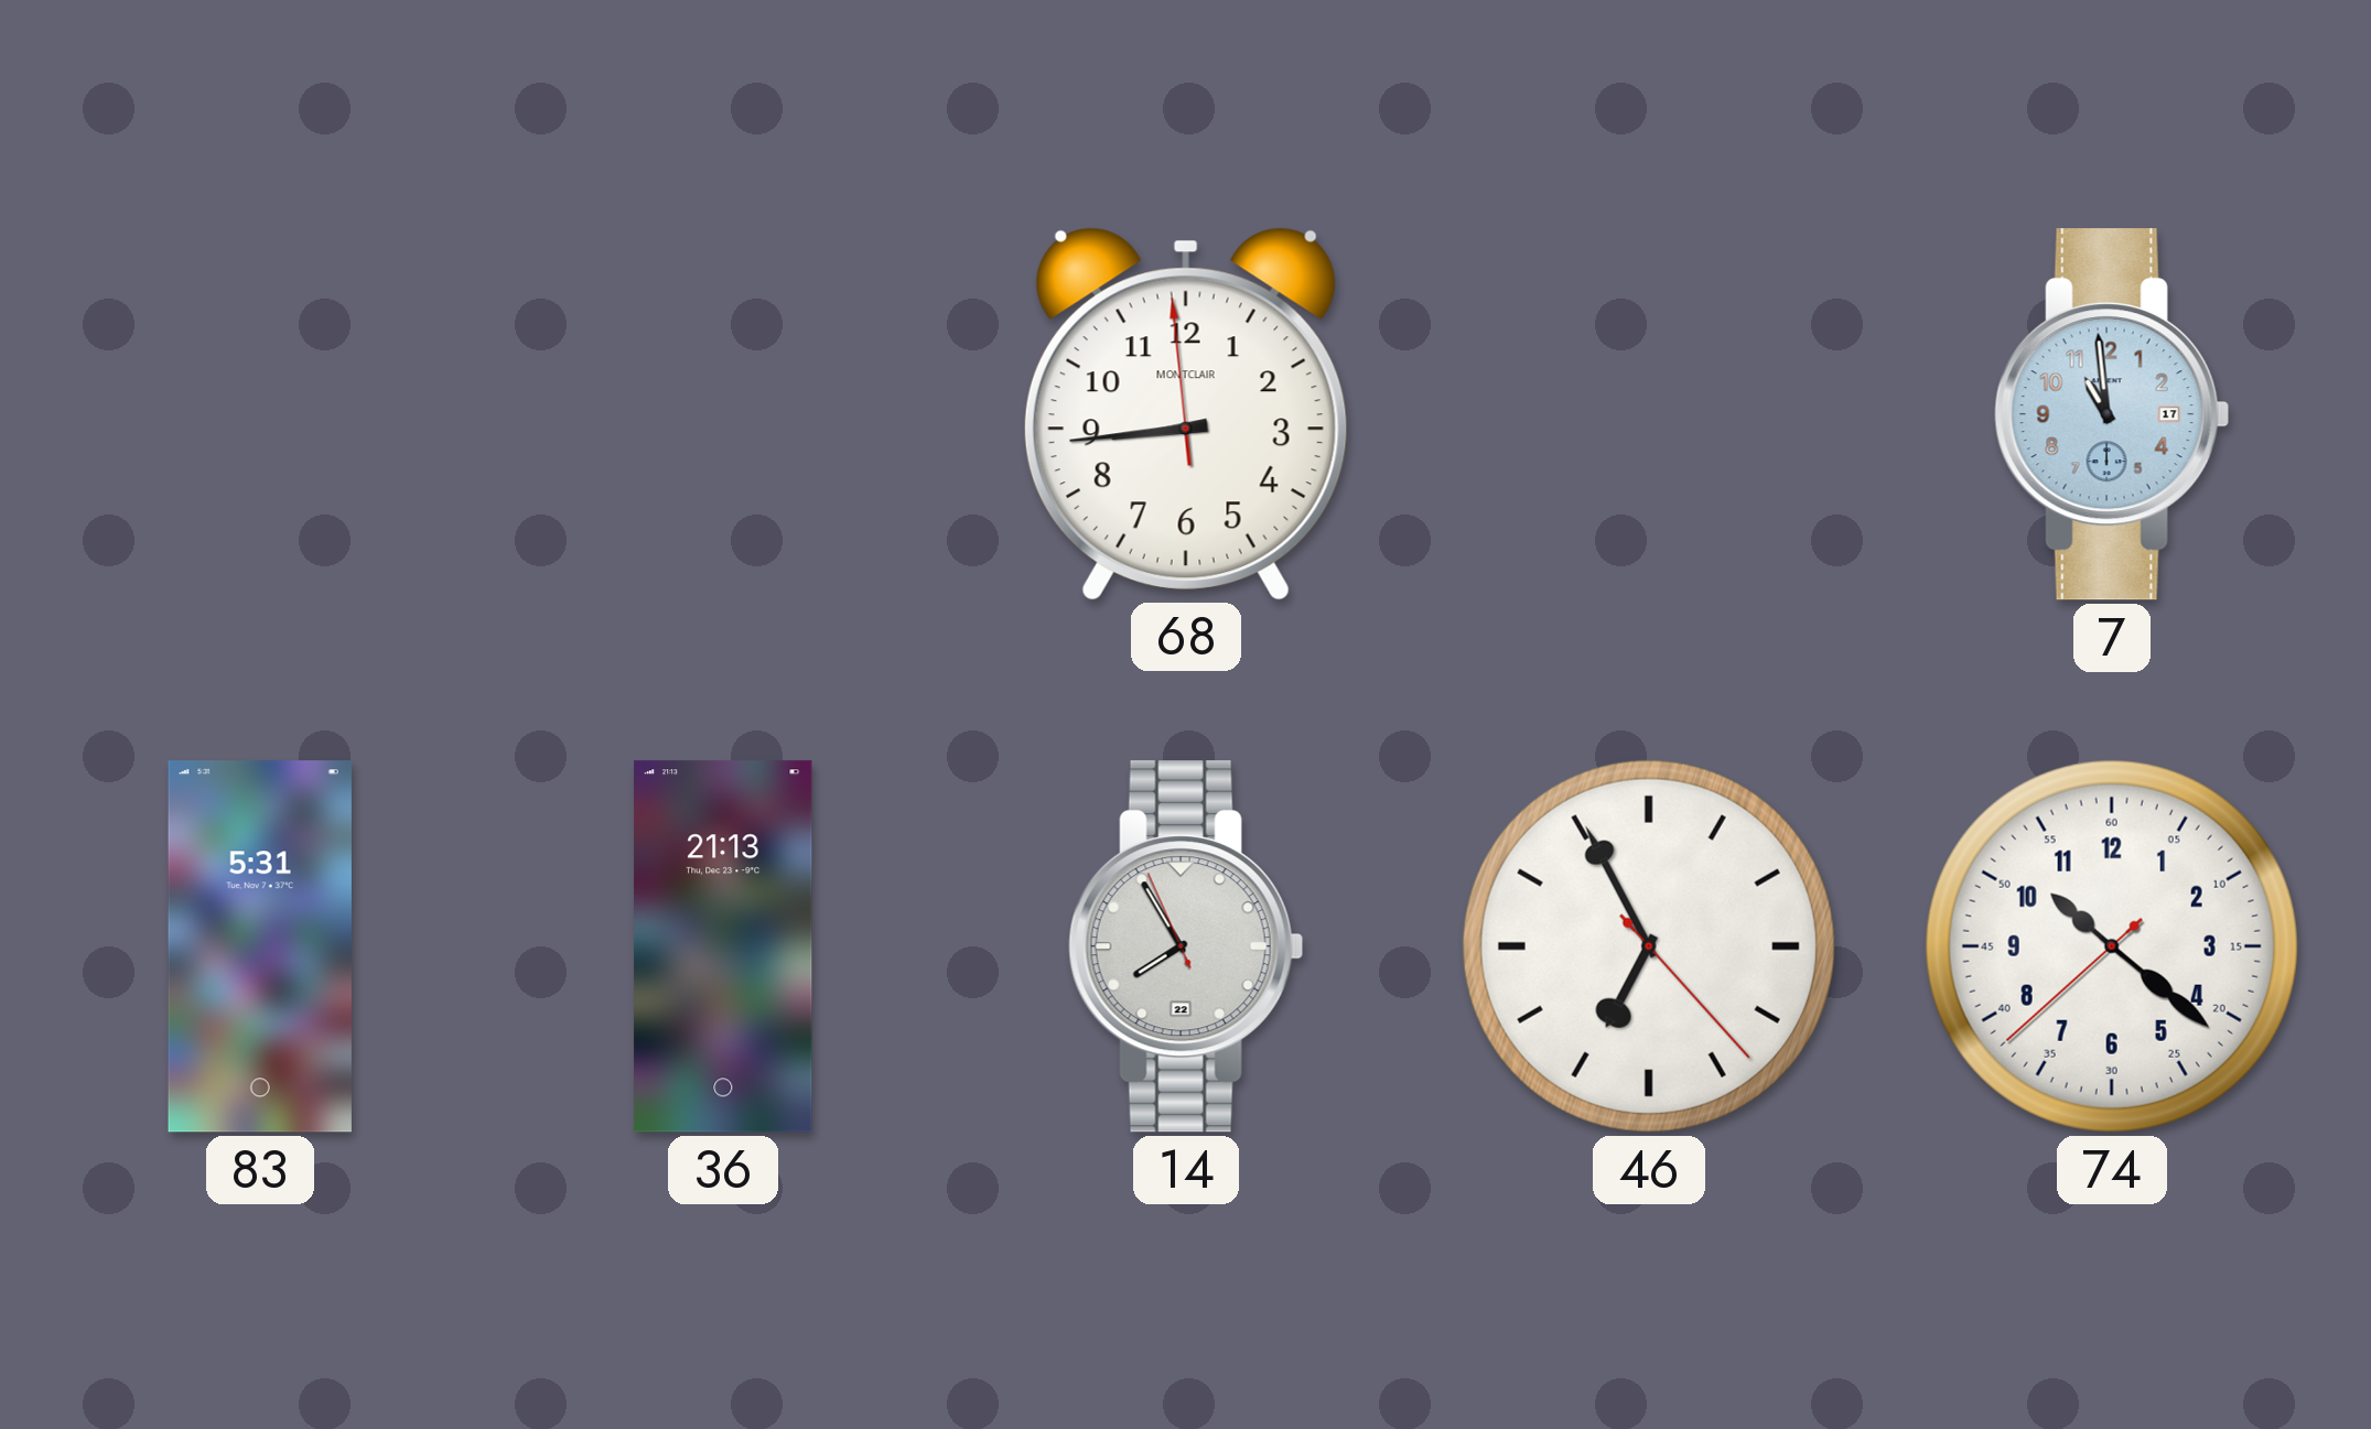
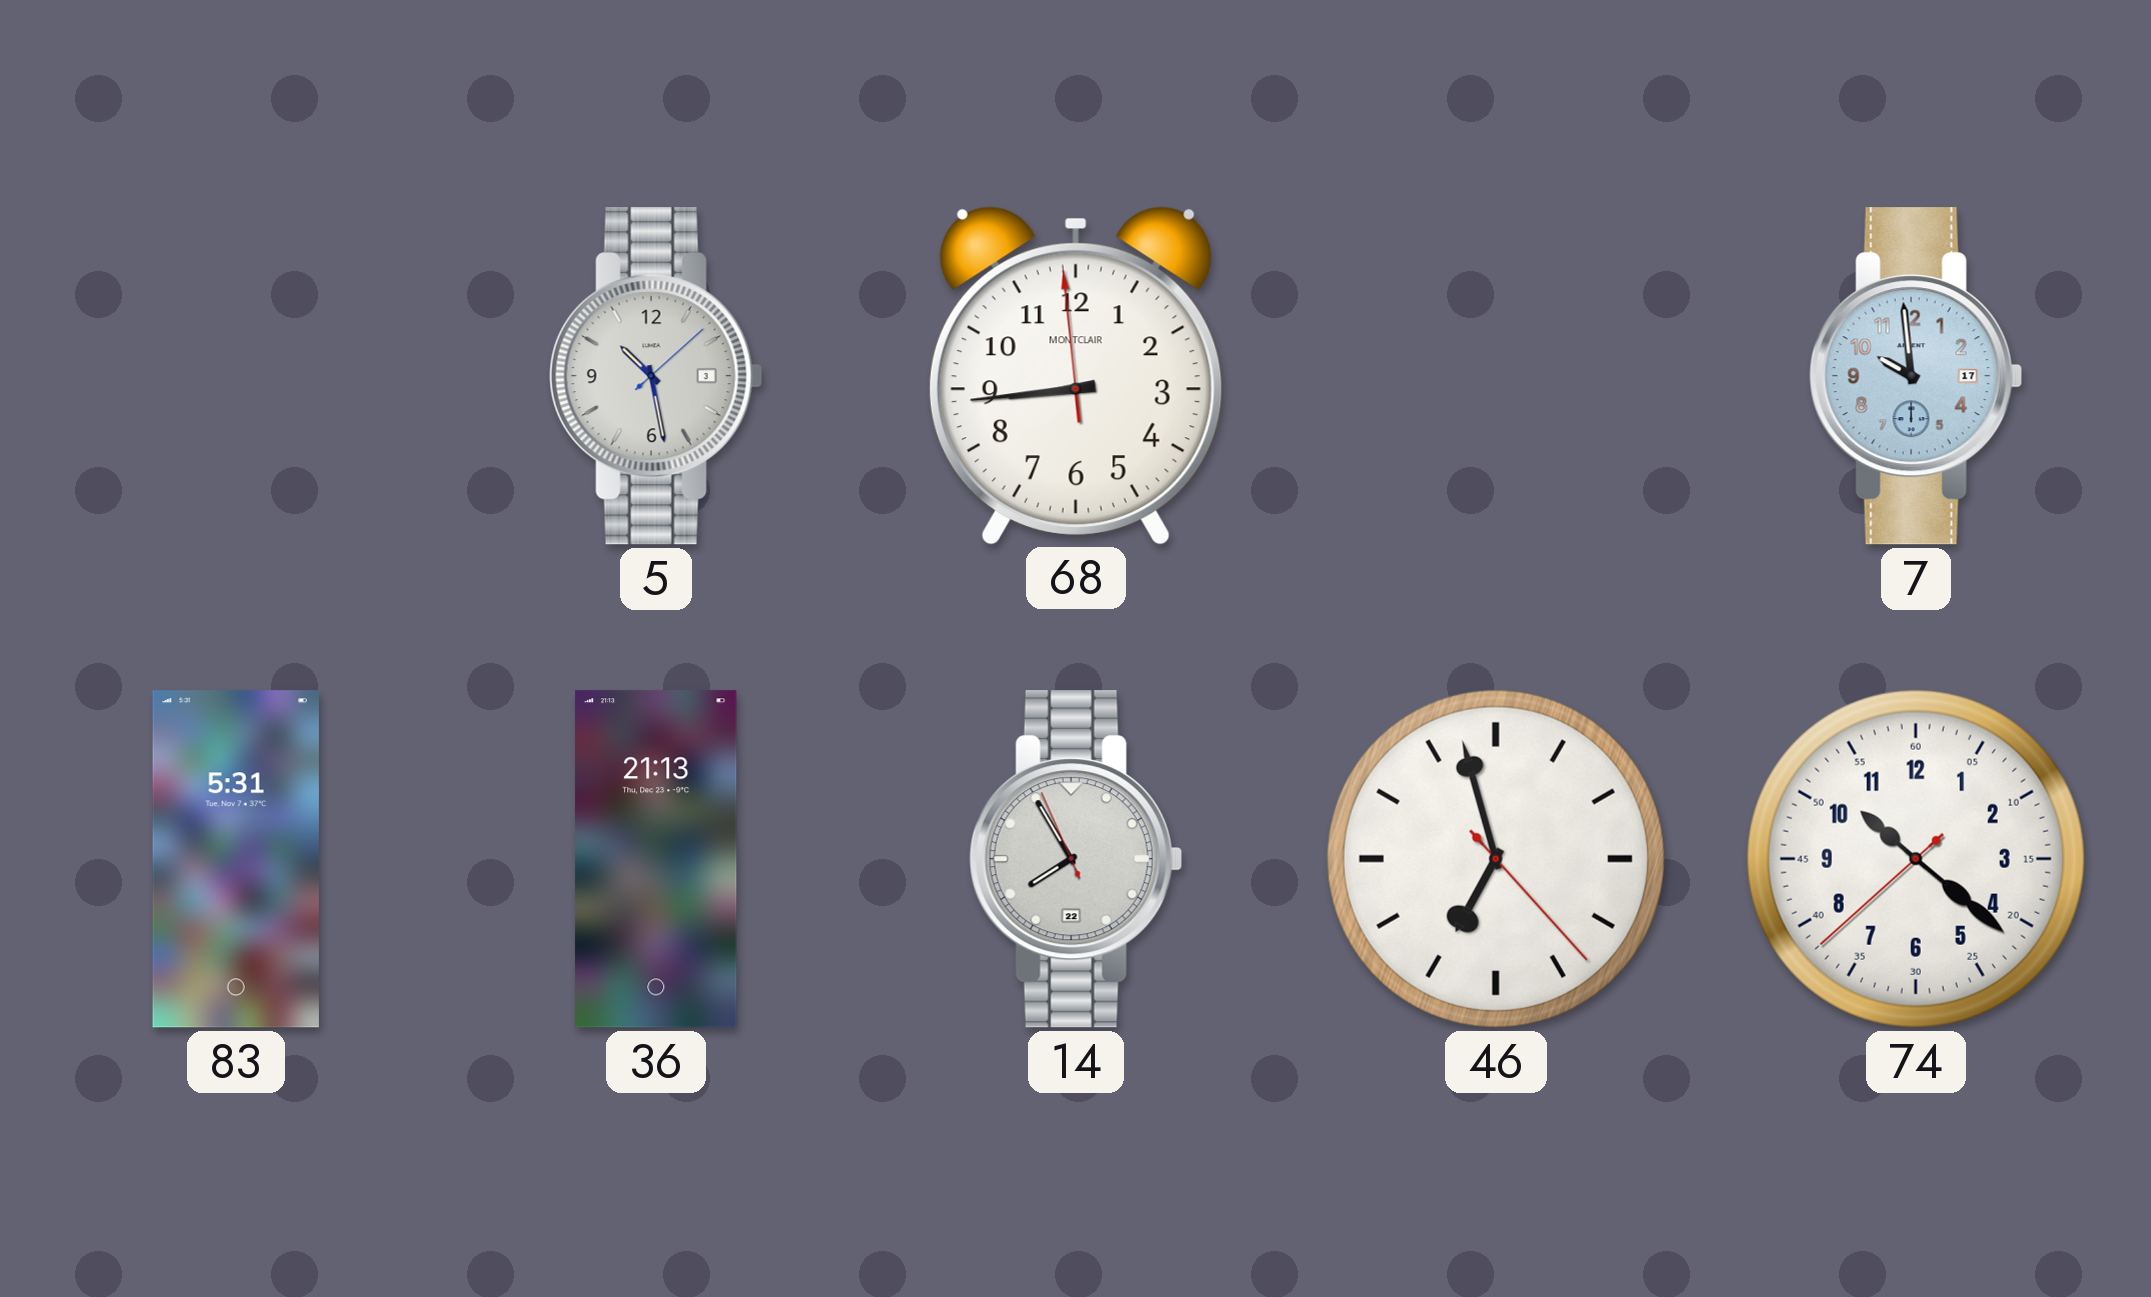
5: none -> 10:28
7: 10:59 -> 9:59
46: 6:55 -> 6:57
